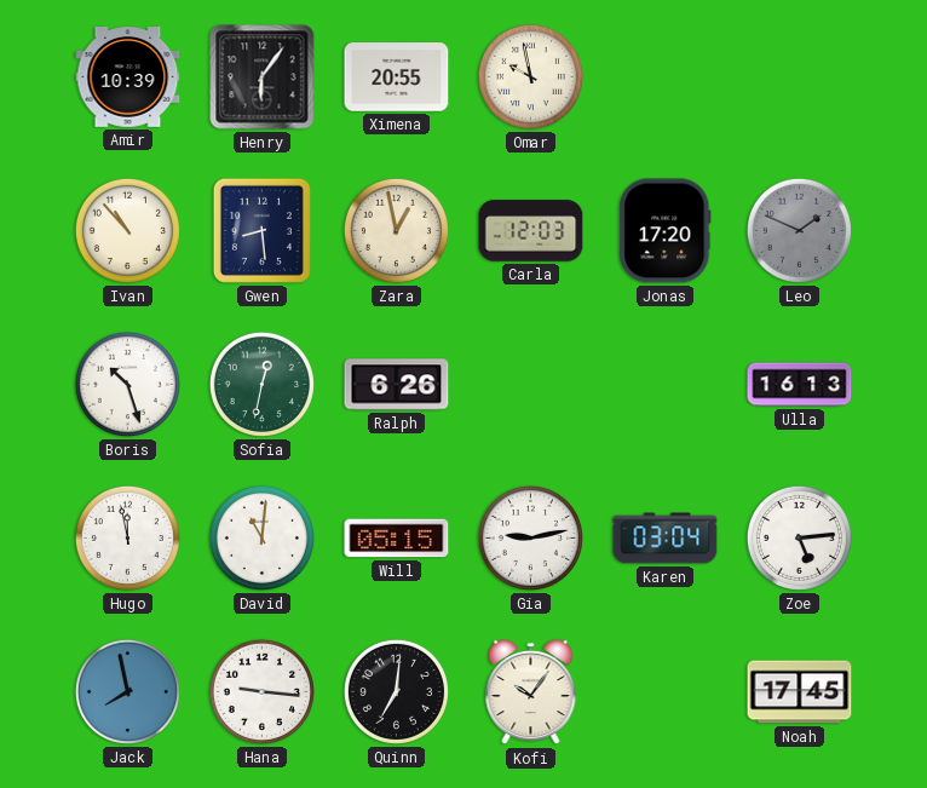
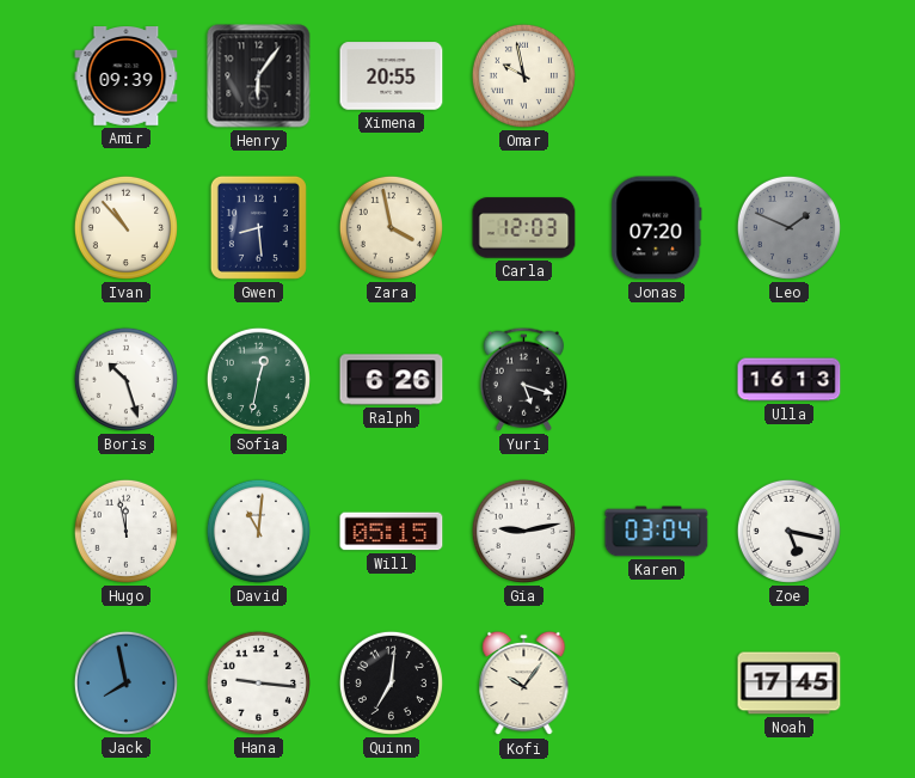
Amir: 10:39 -> 09:39
Zara: 12:58 -> 3:58
Jonas: 17:20 -> 07:20
Yuri: none -> 5:18
Zoe: 5:14 -> 5:17
